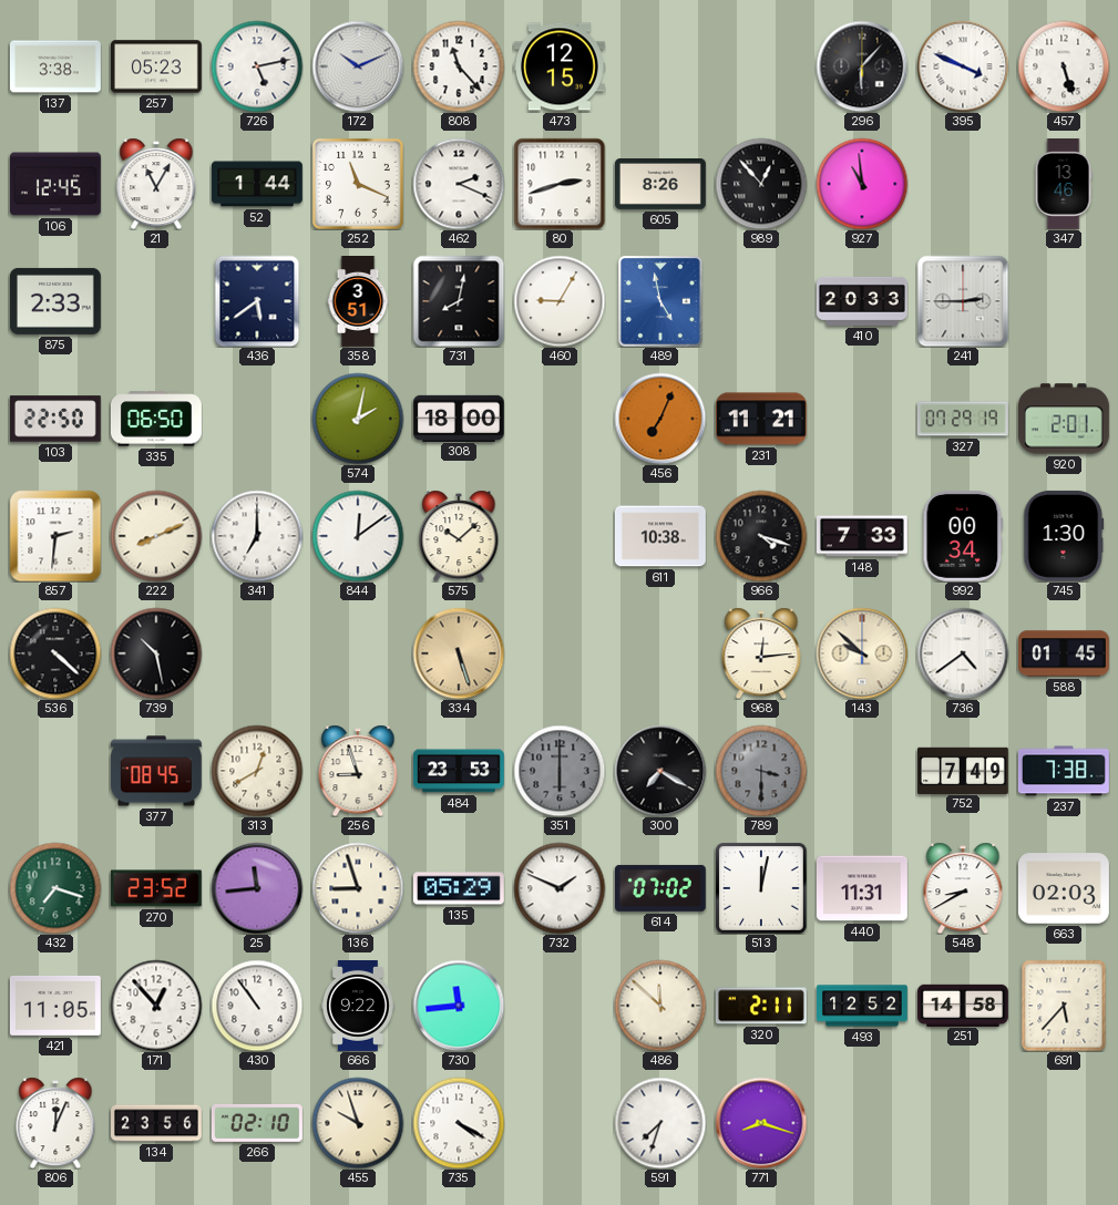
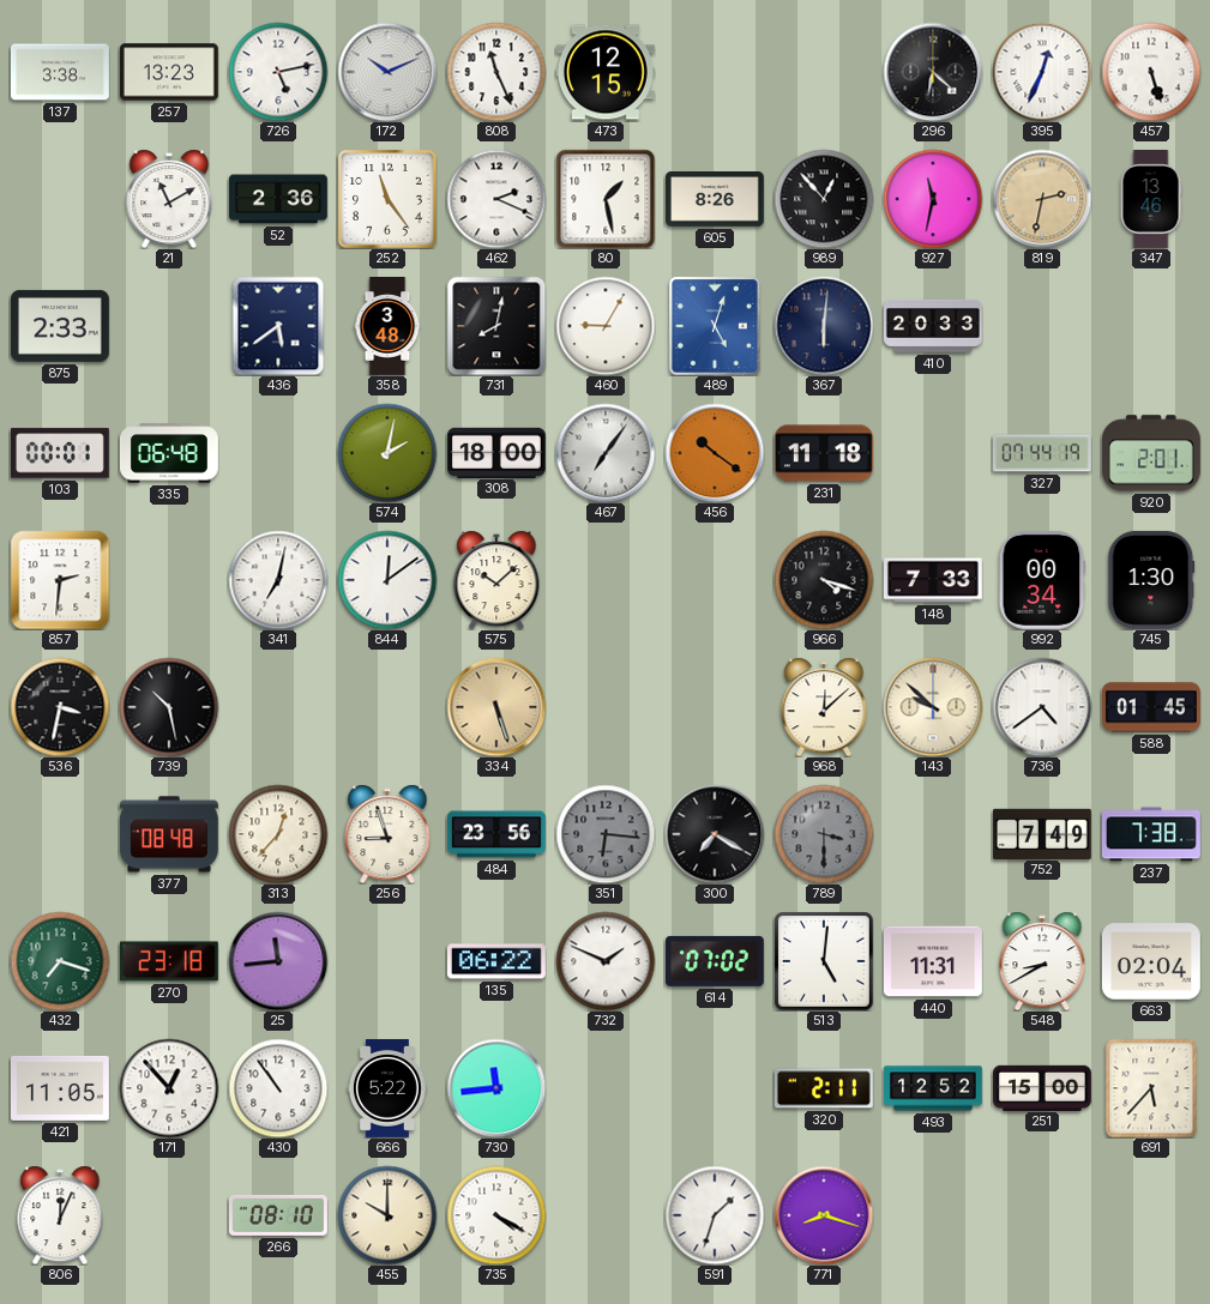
257: 05:23 -> 13:23
808: 11:23 -> 11:26
296: 6:07 -> 6:22
395: 3:49 -> 12:34
106: 12:45 -> none
21: 11:05 -> 11:10
52: 1:44 -> 2:36
252: 11:19 -> 11:24
80: 2:42 -> 1:28
927: 10:59 -> 11:32
819: none -> 2:32
358: 3:51 -> 3:48
489: 4:58 -> 5:03
367: none -> 6:01
241: 2:45 -> none
103: 22:50 -> 00:01
335: 06:50 -> 06:48
467: none -> 7:06
456: 7:04 -> 10:21
231: 11:21 -> 11:18
327: 07:29 -> 07:44
222: 8:11 -> none
341: 7:00 -> 7:02
611: 10:38 -> none
536: 4:22 -> 3:32
968: 12:14 -> 12:08
377: 08:45 -> 08:48
313: 12:40 -> 12:37
484: 23:53 -> 23:56
351: 6:00 -> 6:16
270: 23:52 -> 23:18
136: 8:57 -> none
135: 05:29 -> 06:22
513: 12:02 -> 5:01
663: 02:03 -> 02:04
666: 9:22 -> 5:22
486: 11:52 -> none
251: 14:58 -> 15:00
134: 23:56 -> none
266: 02:10 -> 08:10
455: 9:57 -> 10:00
591: 7:33 -> 1:33
